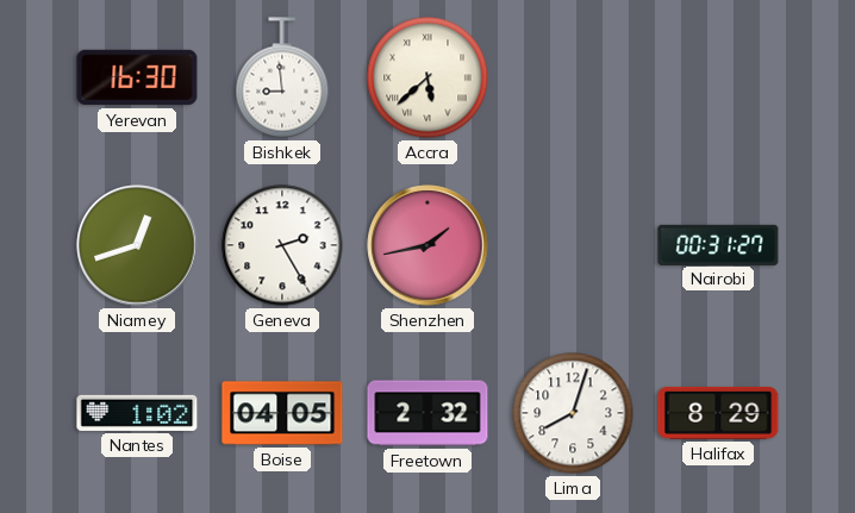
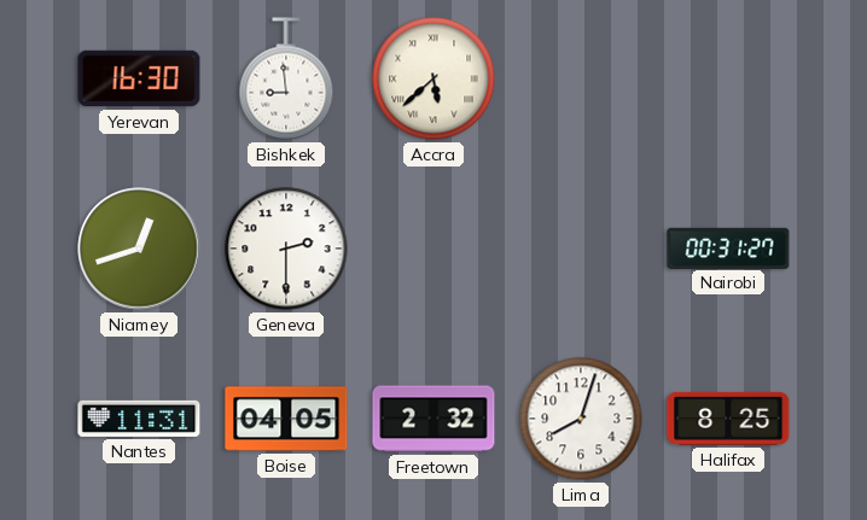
Geneva: 2:25 -> 2:30
Shenzhen: 1:43 -> none
Nantes: 1:02 -> 11:31
Halifax: 8:29 -> 8:25
